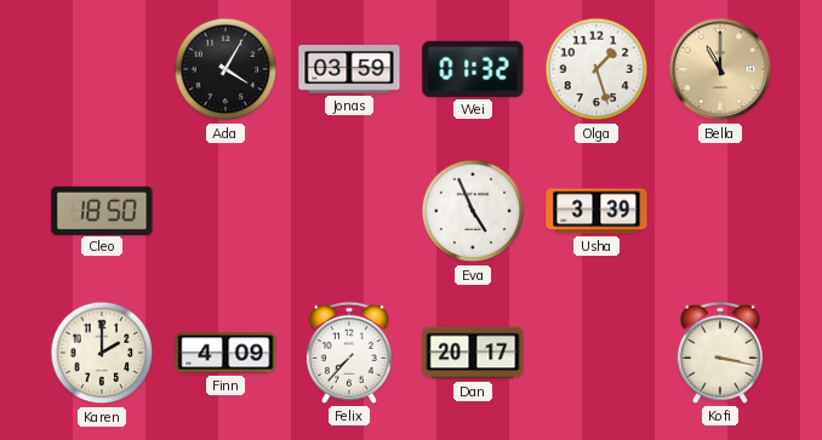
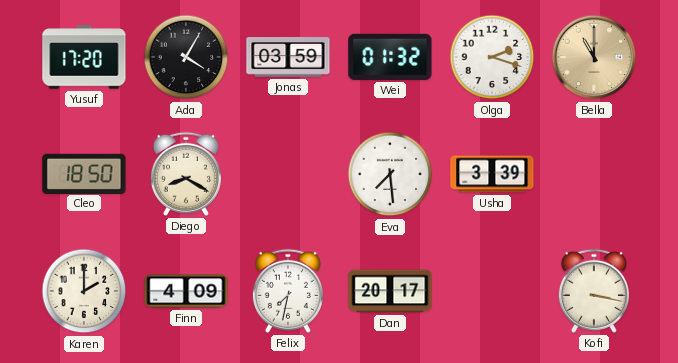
Yusuf: none -> 17:20
Olga: 1:27 -> 2:18
Diego: none -> 8:20
Eva: 4:56 -> 7:29
Felix: 7:37 -> 7:32
